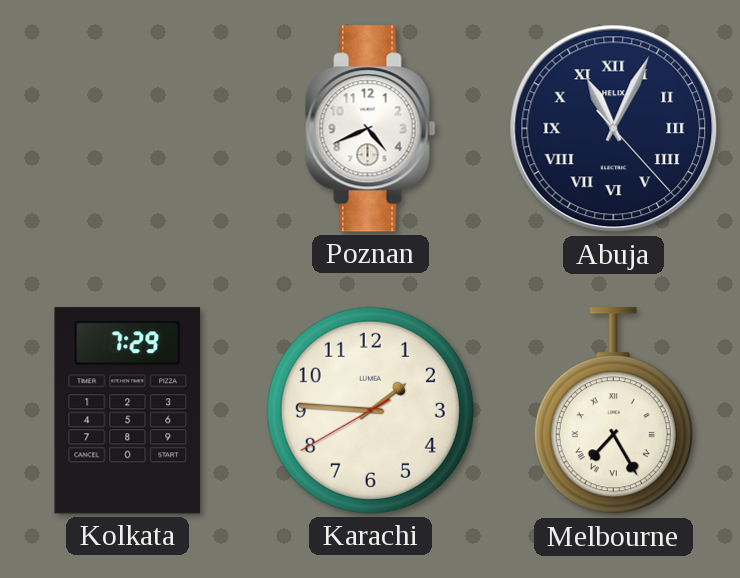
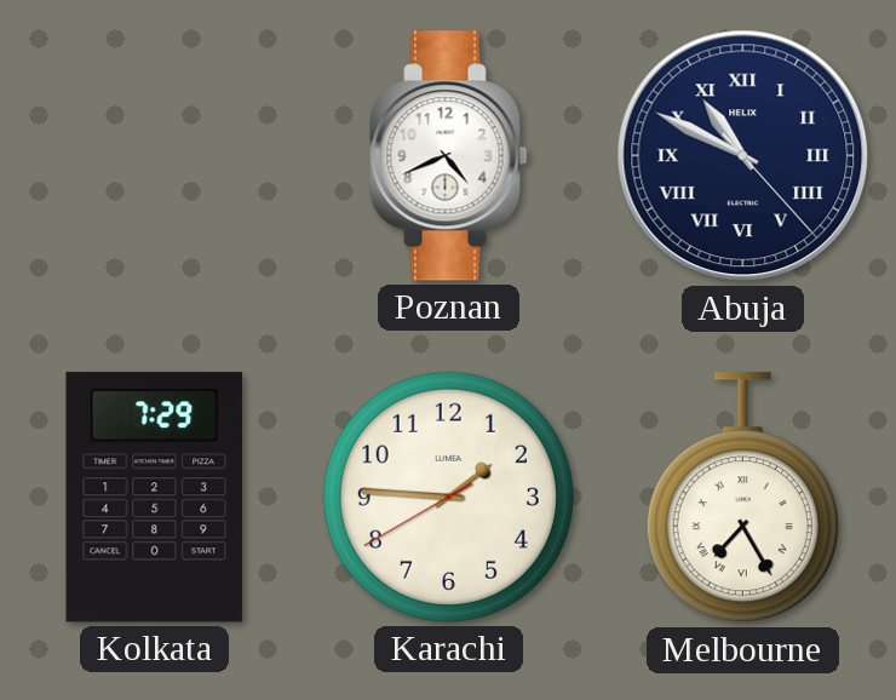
Abuja: 11:04 -> 10:49
